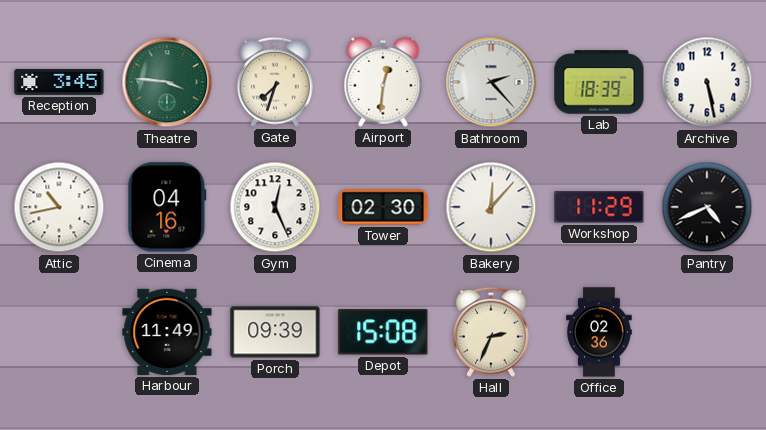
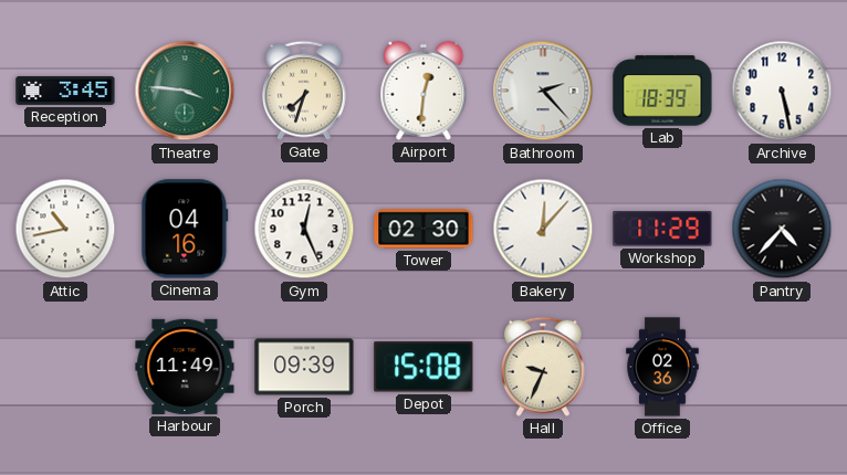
Pantry: 4:41 -> 4:37
Hall: 2:34 -> 9:34
